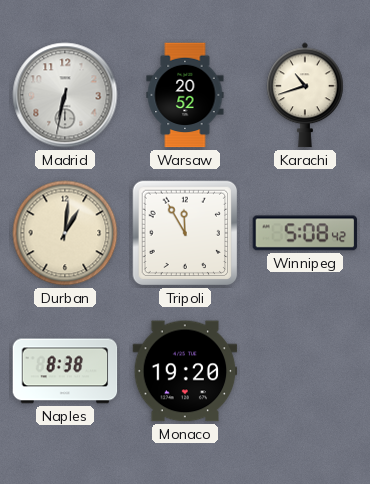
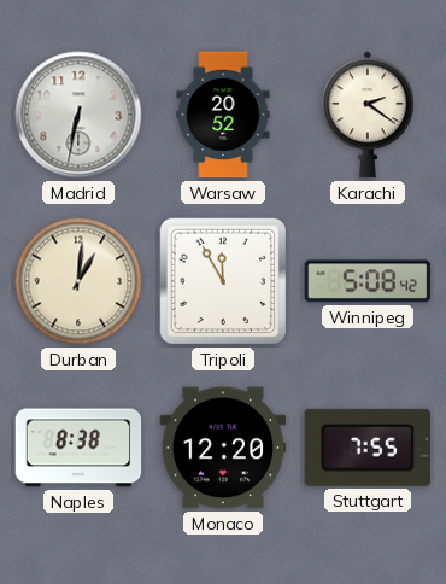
Karachi: 10:42 -> 2:21
Monaco: 19:20 -> 12:20
Stuttgart: none -> 7:55
